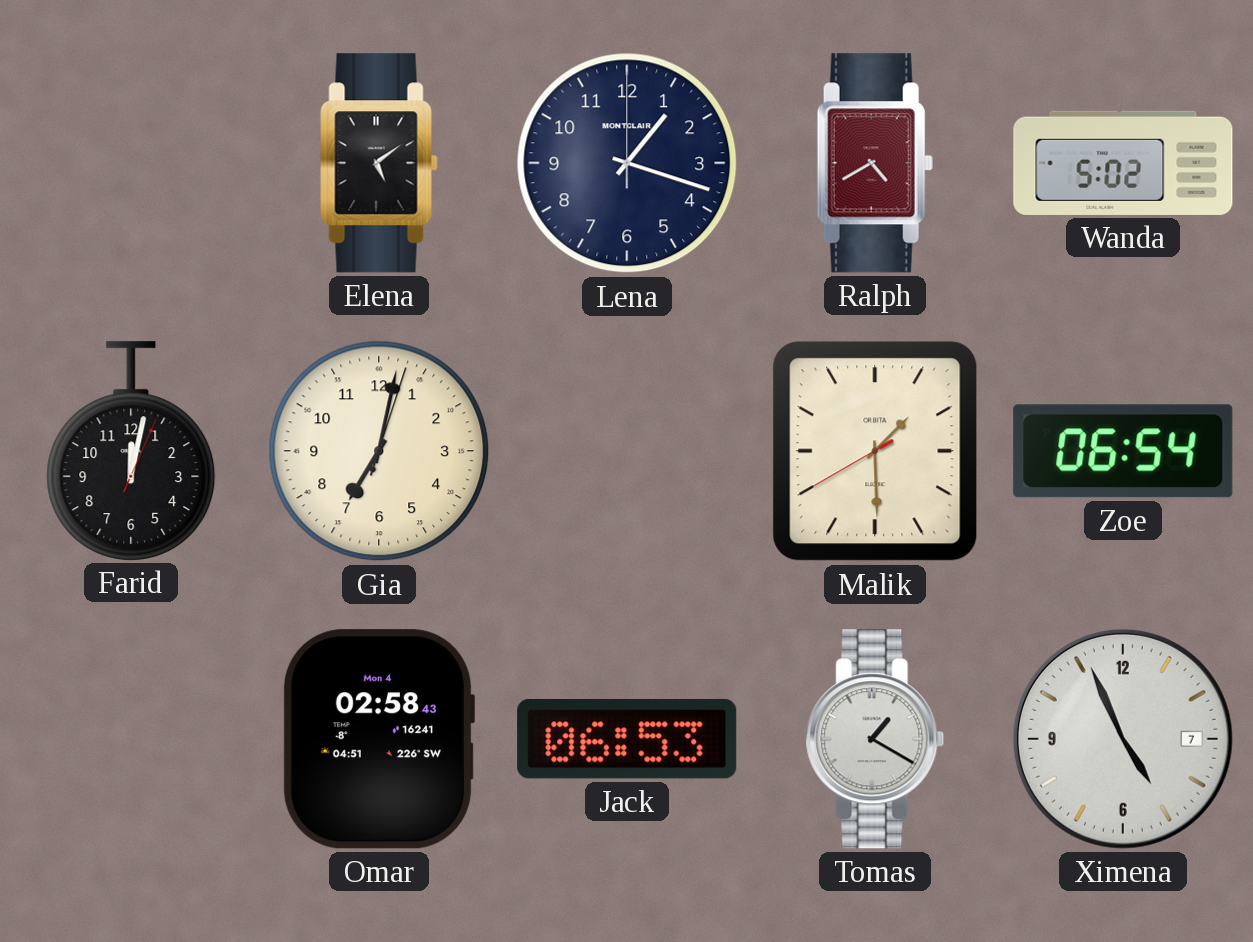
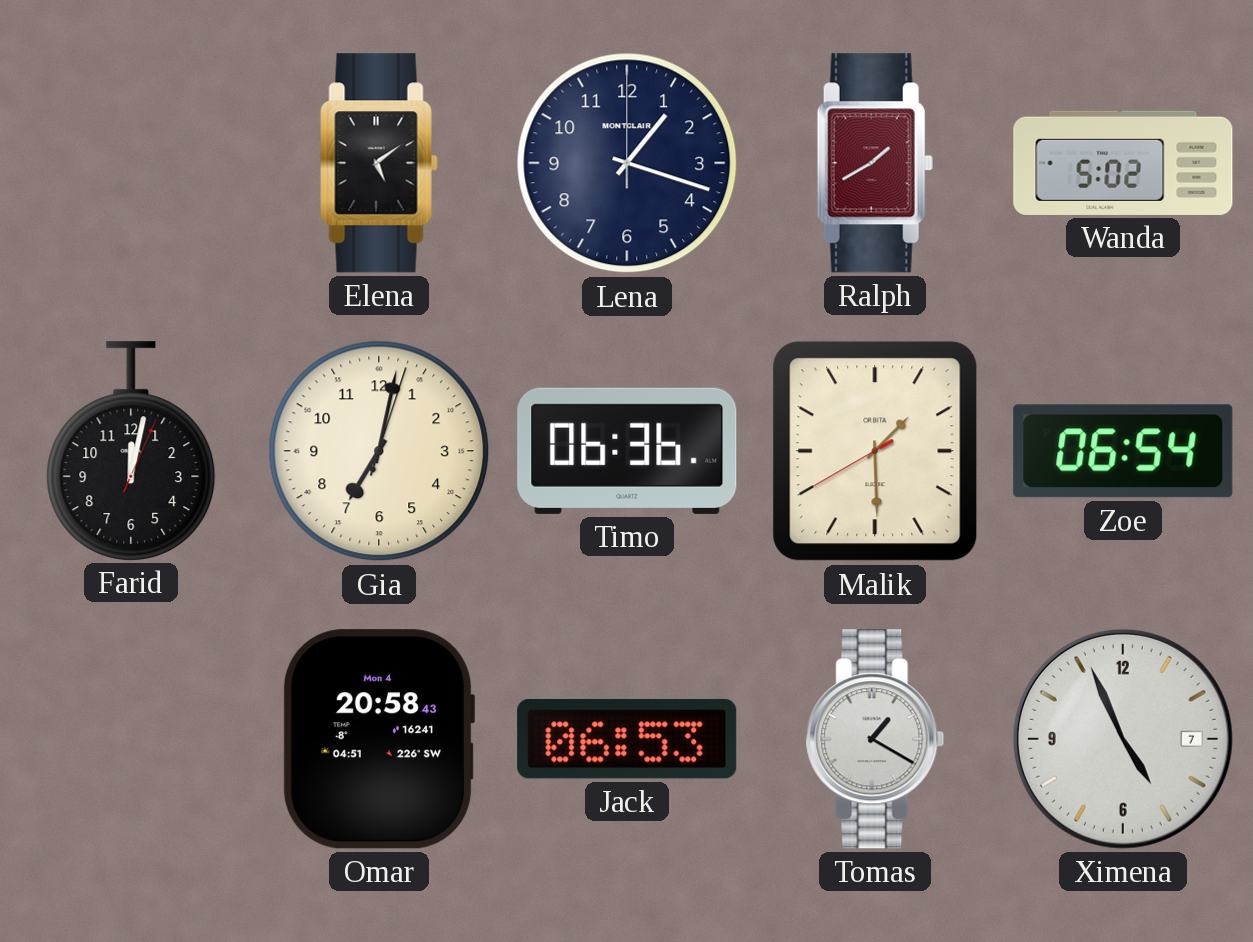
Ralph: 4:40 -> 1:40
Timo: none -> 06:36
Omar: 02:58 -> 20:58
